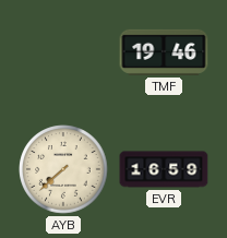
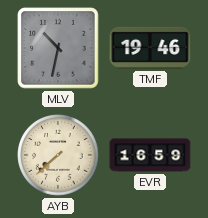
MLV: none -> 10:32
